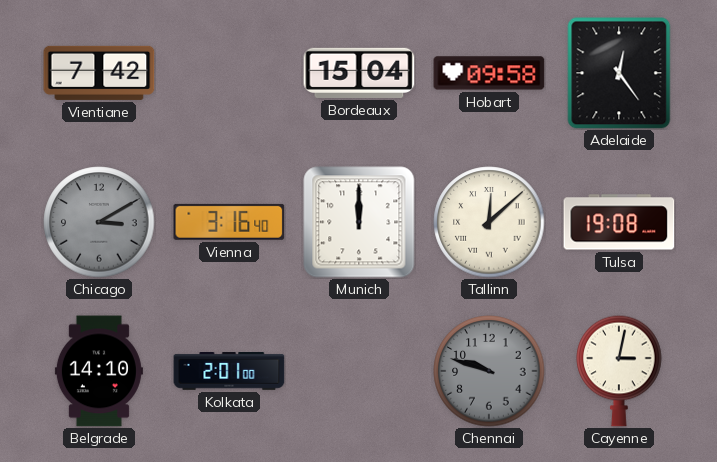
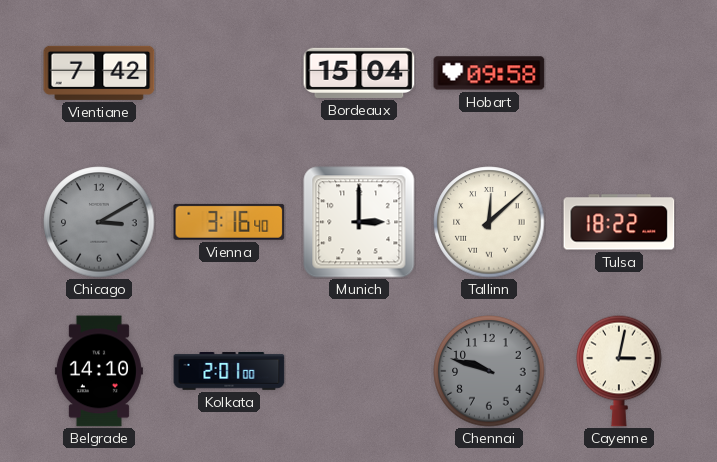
Adelaide: 12:24 -> none
Munich: 12:00 -> 3:00
Tulsa: 19:08 -> 18:22
